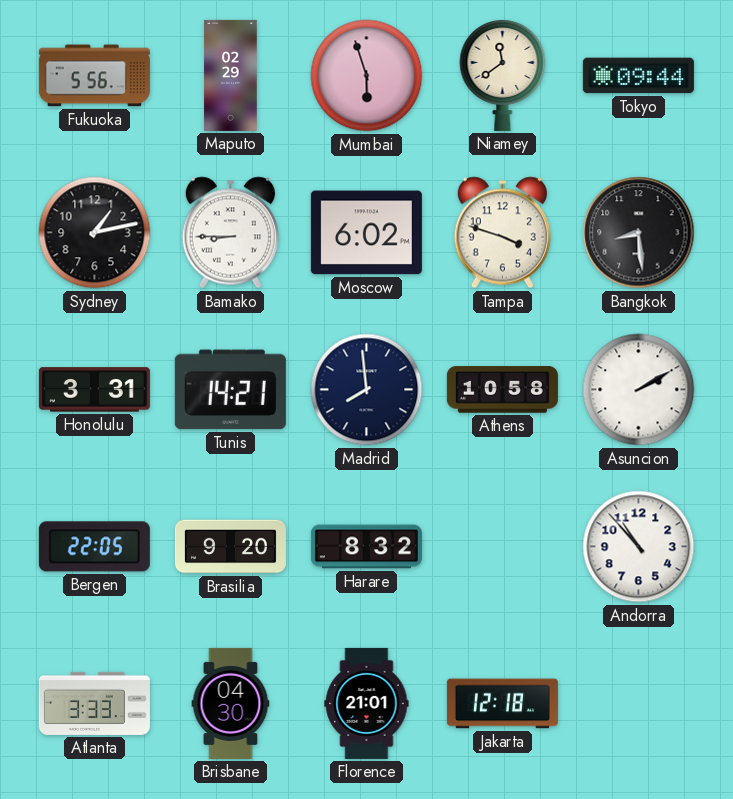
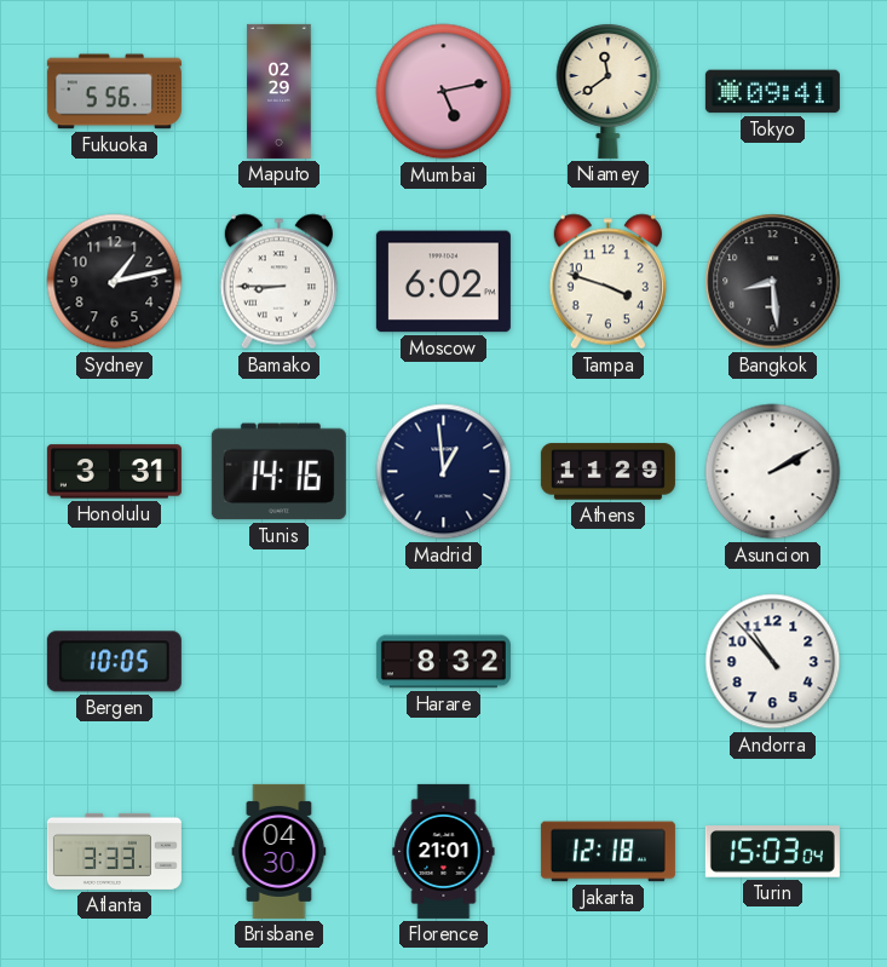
Mumbai: 5:57 -> 5:13
Tokyo: 09:44 -> 09:41
Tunis: 14:21 -> 14:16
Madrid: 7:59 -> 12:59
Athens: 10:58 -> 11:29
Bergen: 22:05 -> 10:05
Brasilia: 9:20 -> none
Turin: none -> 15:03
